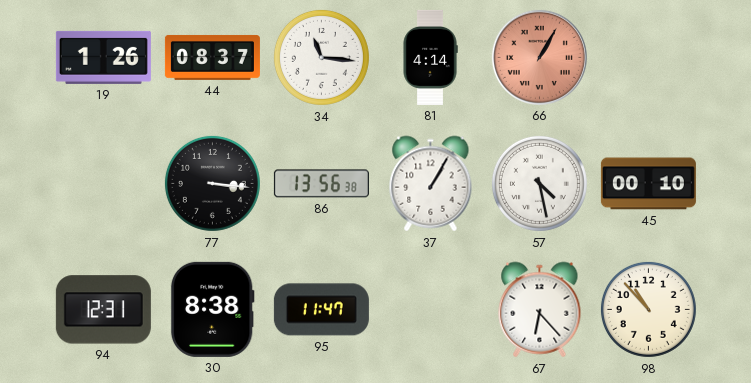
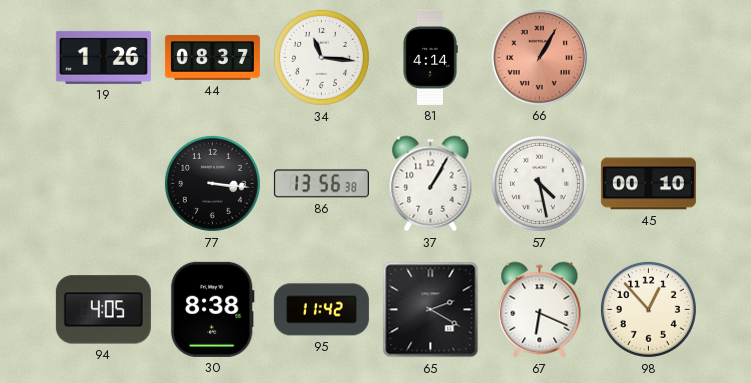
94: 12:31 -> 4:05
95: 11:47 -> 11:42
65: none -> 2:20
67: 6:23 -> 6:19
98: 10:53 -> 12:53
